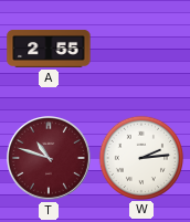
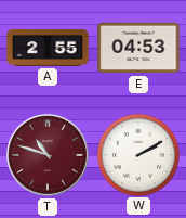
E: none -> 04:53
W: 2:14 -> 2:10
